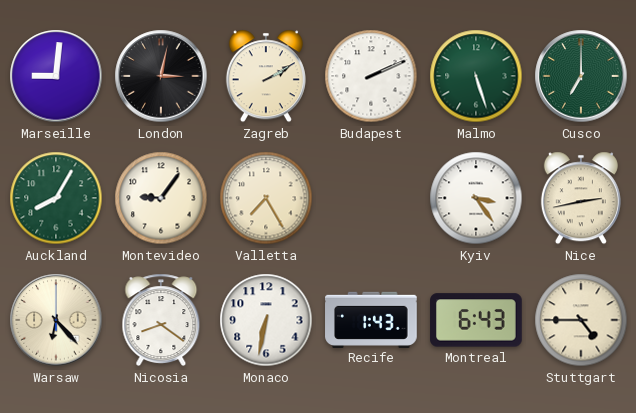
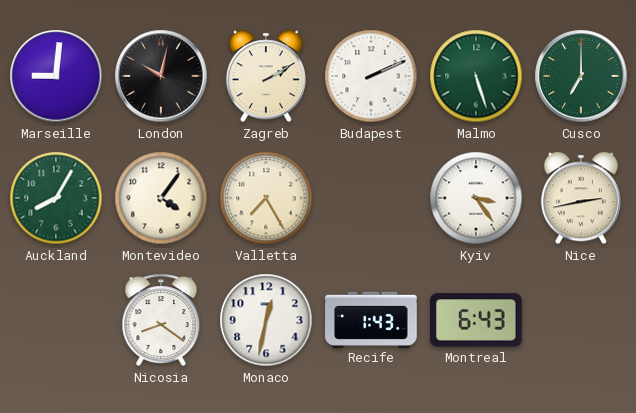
London: 3:02 -> 10:02
Montevideo: 9:06 -> 4:06
Warsaw: 6:23 -> none
Monaco: 6:32 -> 12:32
Stuttgart: 4:45 -> none
